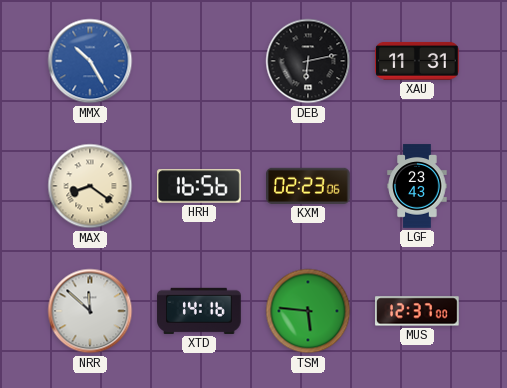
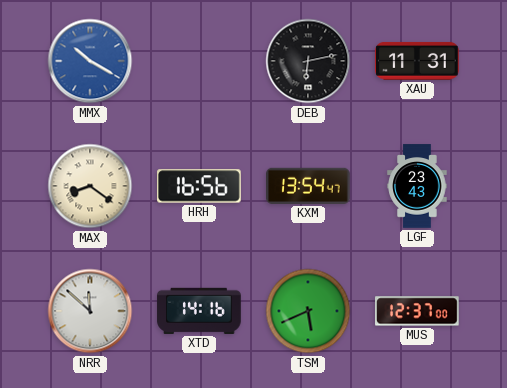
MMX: 10:25 -> 10:20
KXM: 02:23 -> 13:54
TSM: 5:46 -> 5:41
